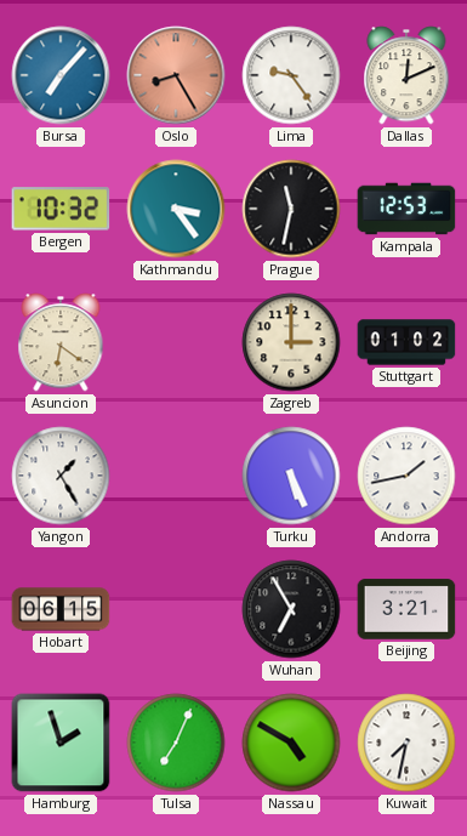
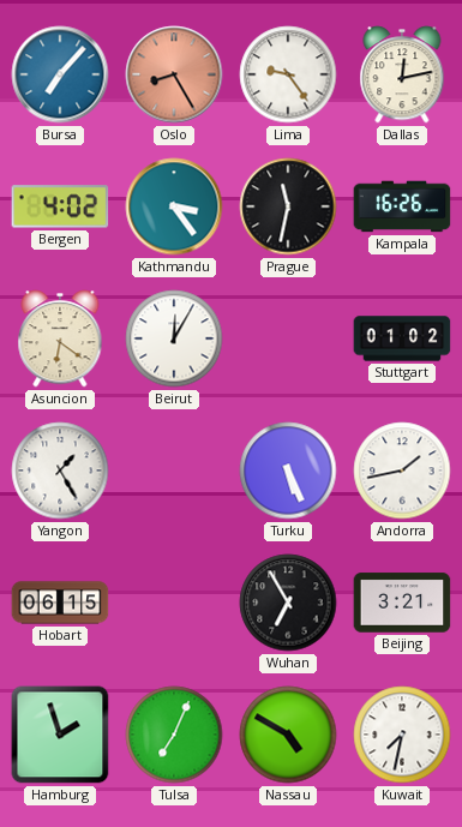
Dallas: 12:11 -> 12:13
Bergen: 10:32 -> 4:02
Kampala: 12:53 -> 16:26
Beirut: none -> 12:05
Zagreb: 3:00 -> none
